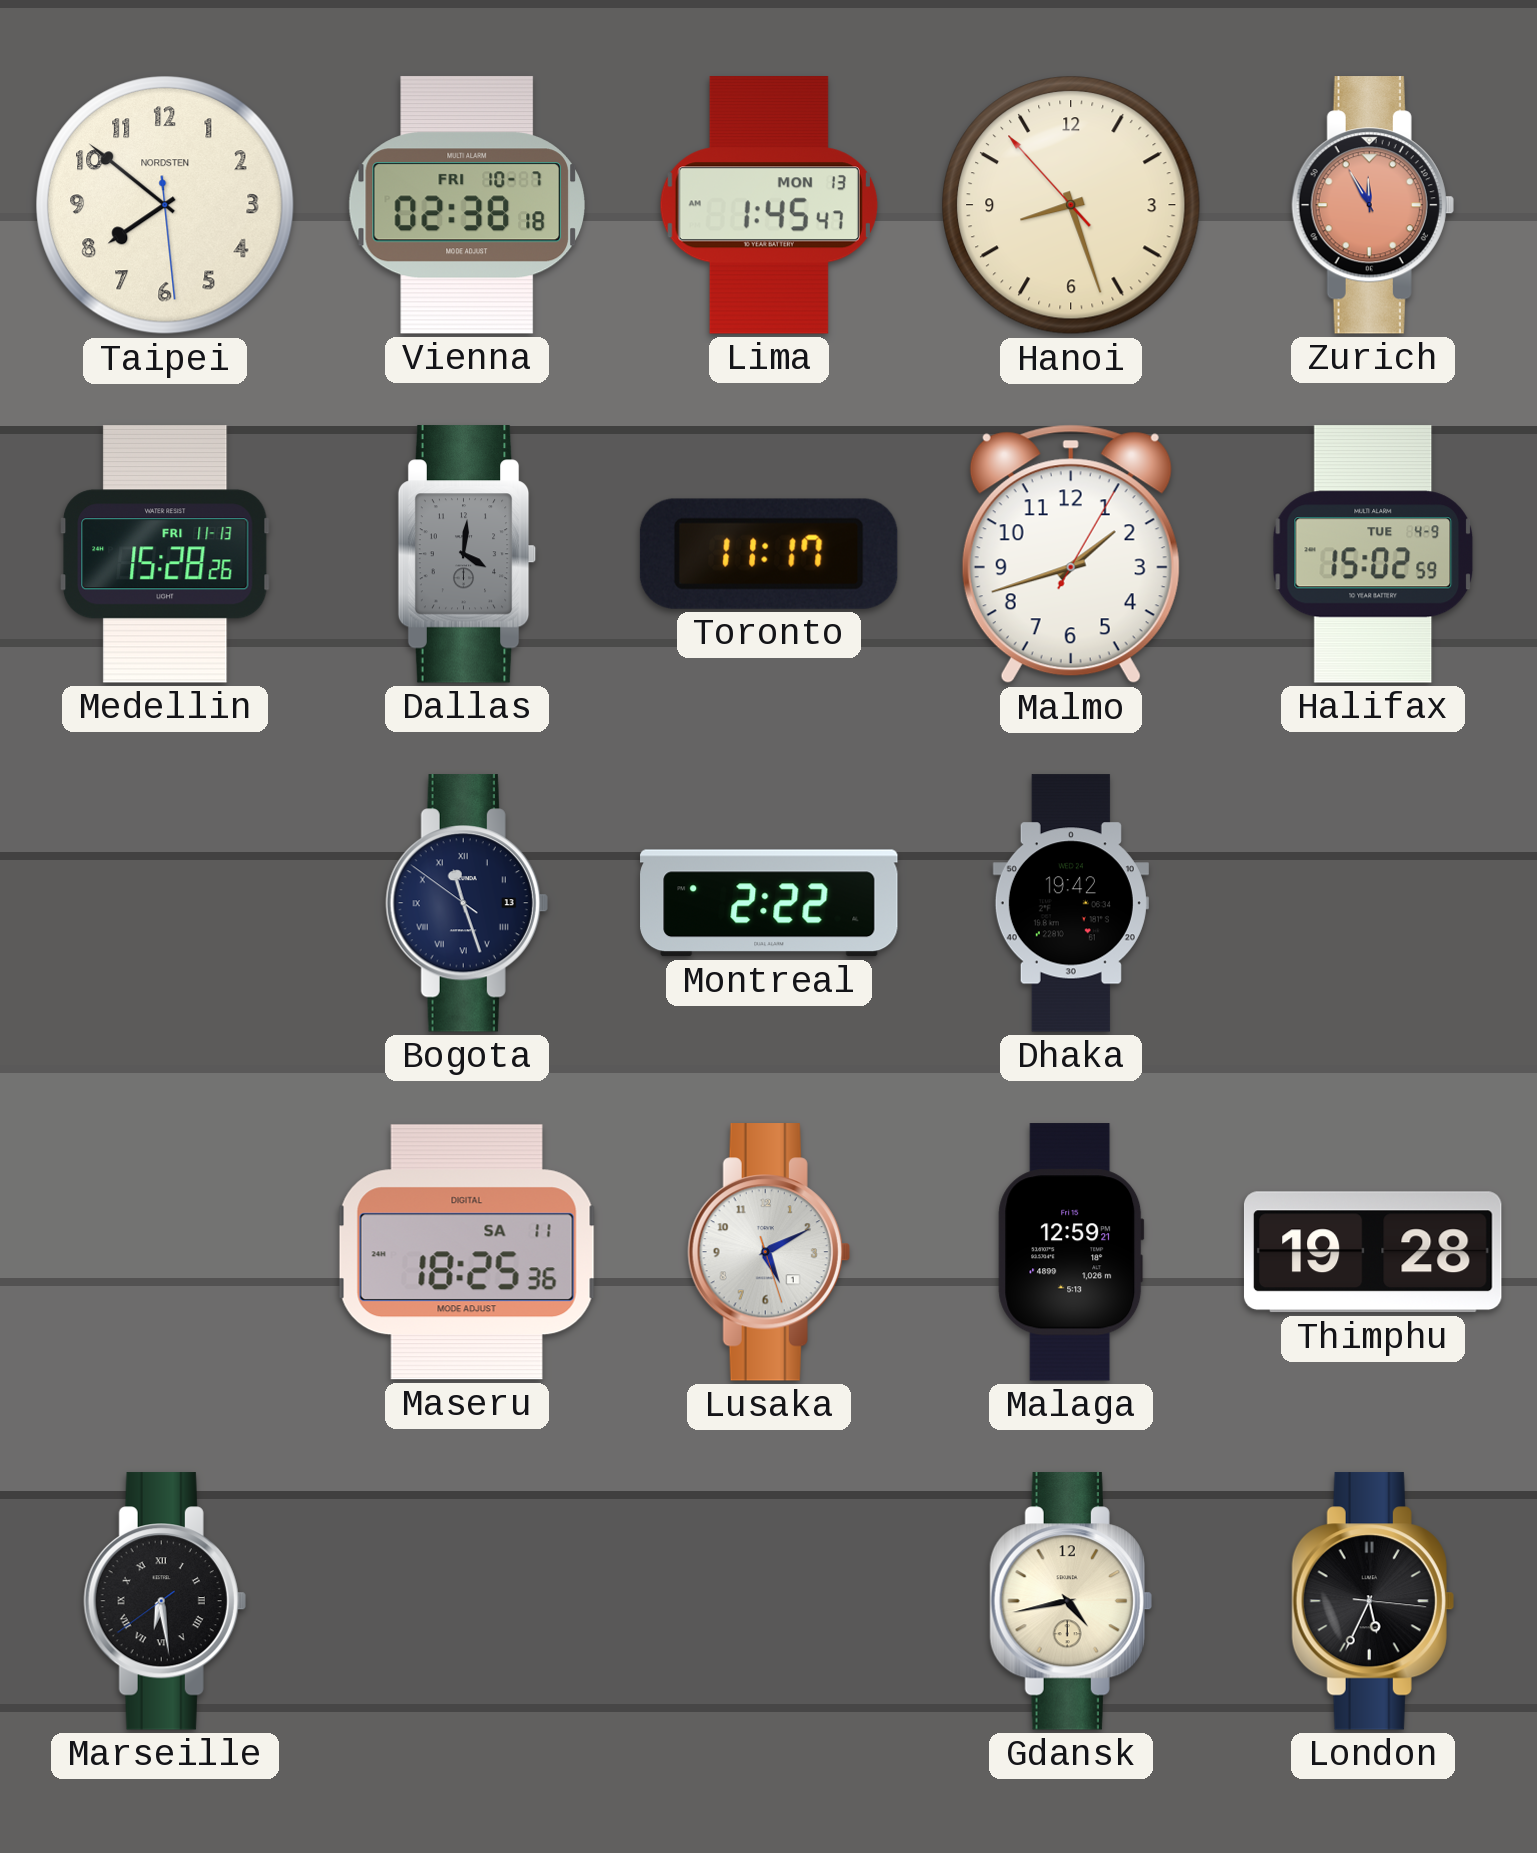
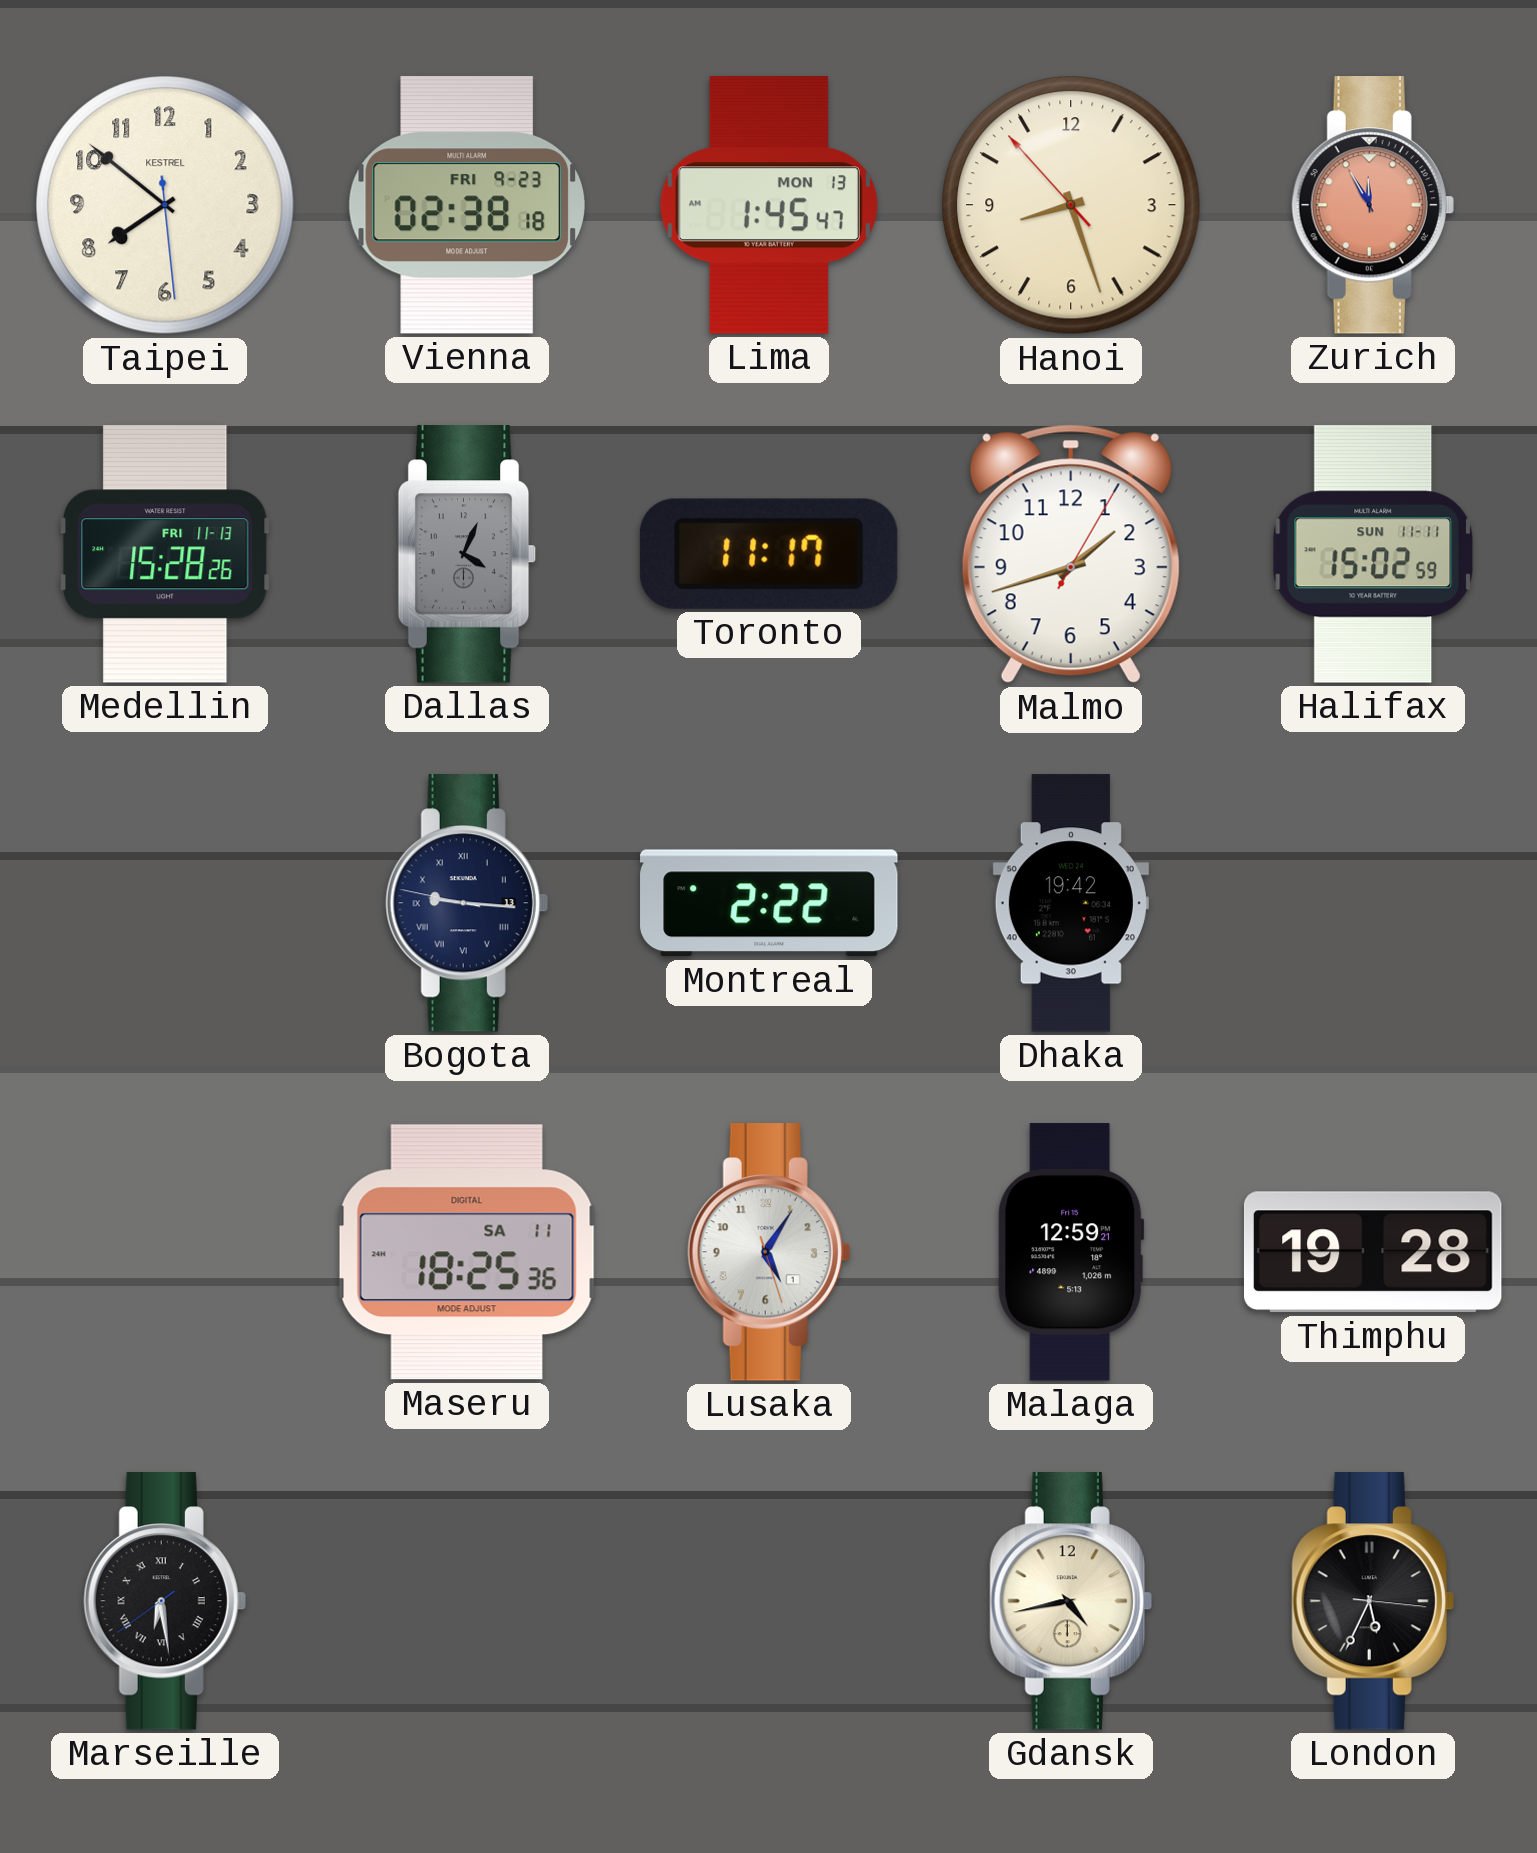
Taipei brand: NORDSTEN -> KESTREL
Vienna date: FRI 10-7 -> FRI 9-23
Dallas: 4:01 -> 4:04
Halifax date: TUE 4-9 -> SUN 11-11
Bogota: 11:26 -> 9:15
Lusaka: 5:10 -> 5:05
